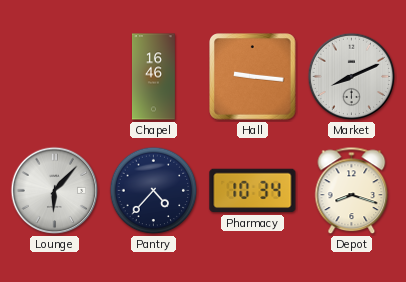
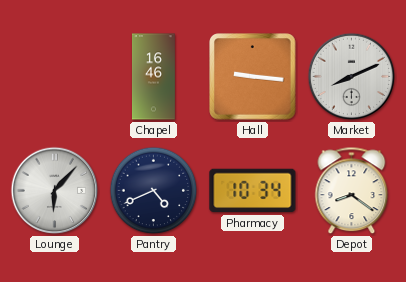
Pantry: 4:37 -> 4:41
Depot: 8:18 -> 8:21
